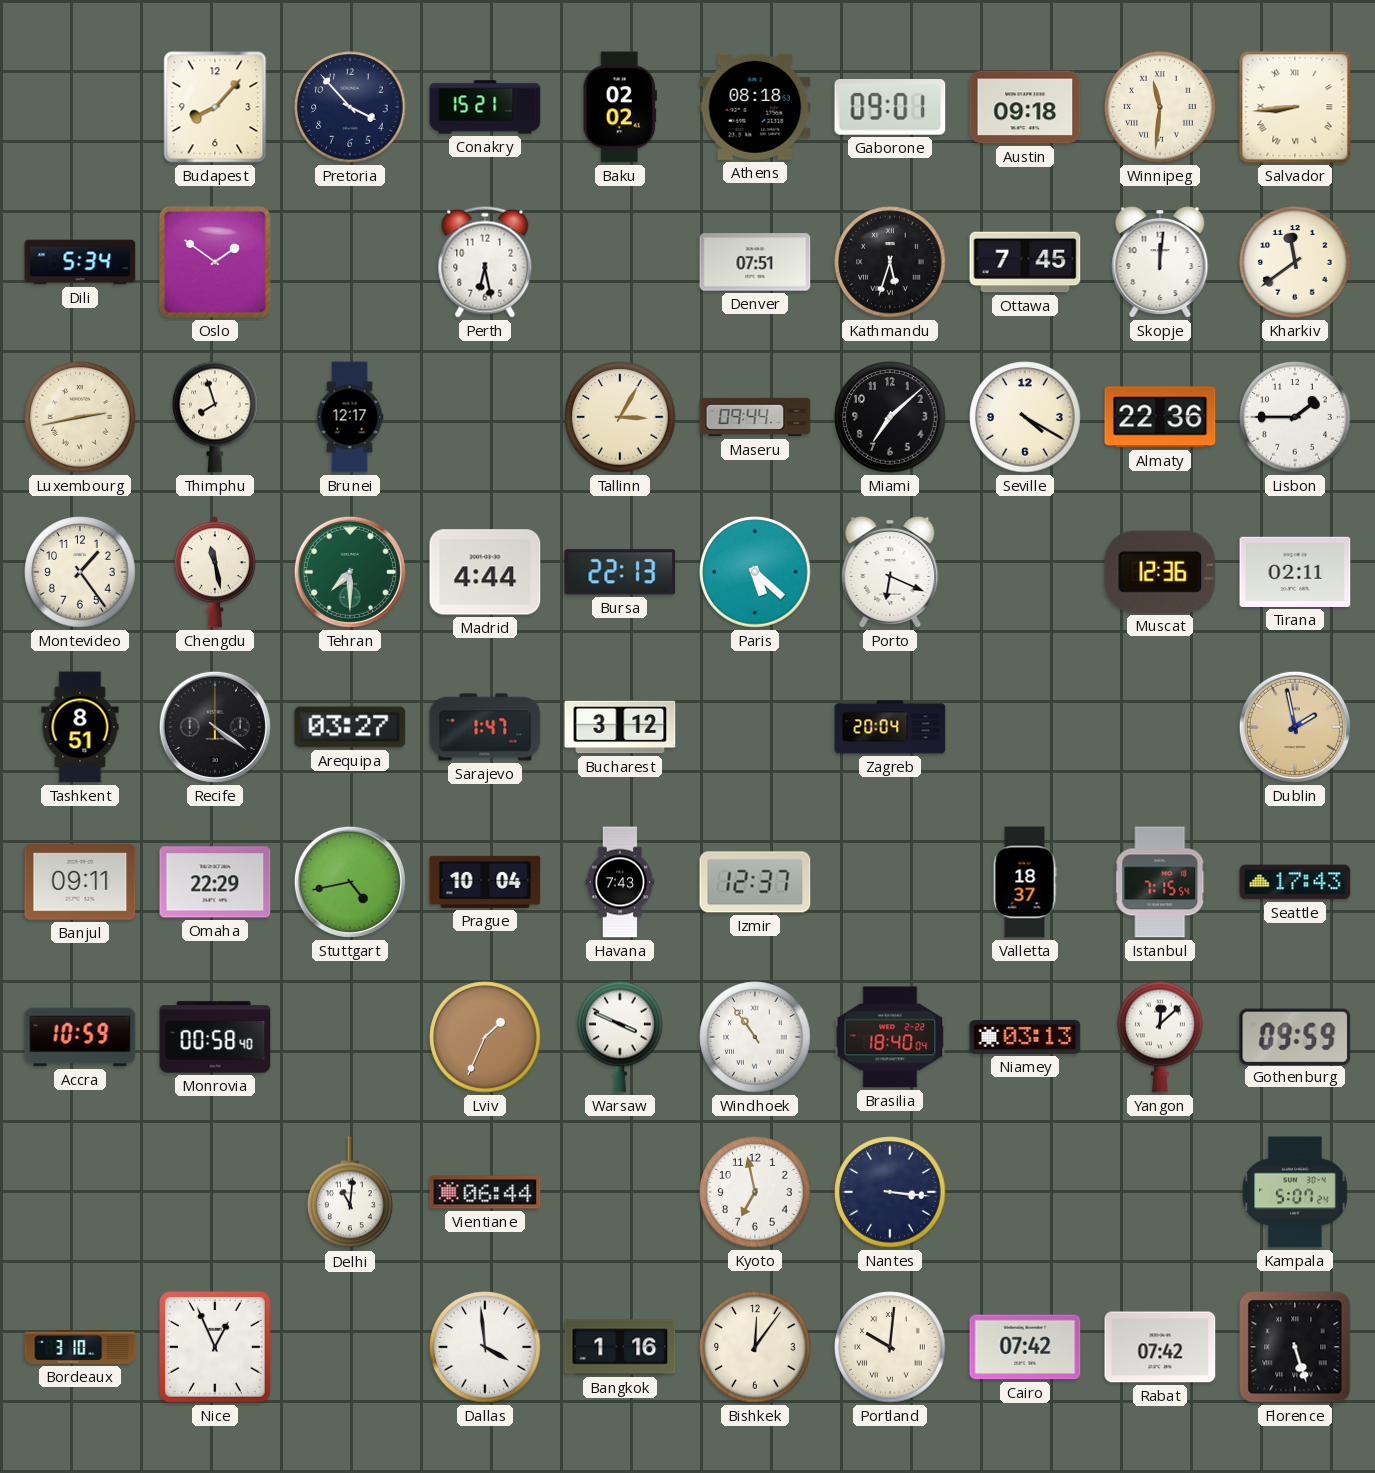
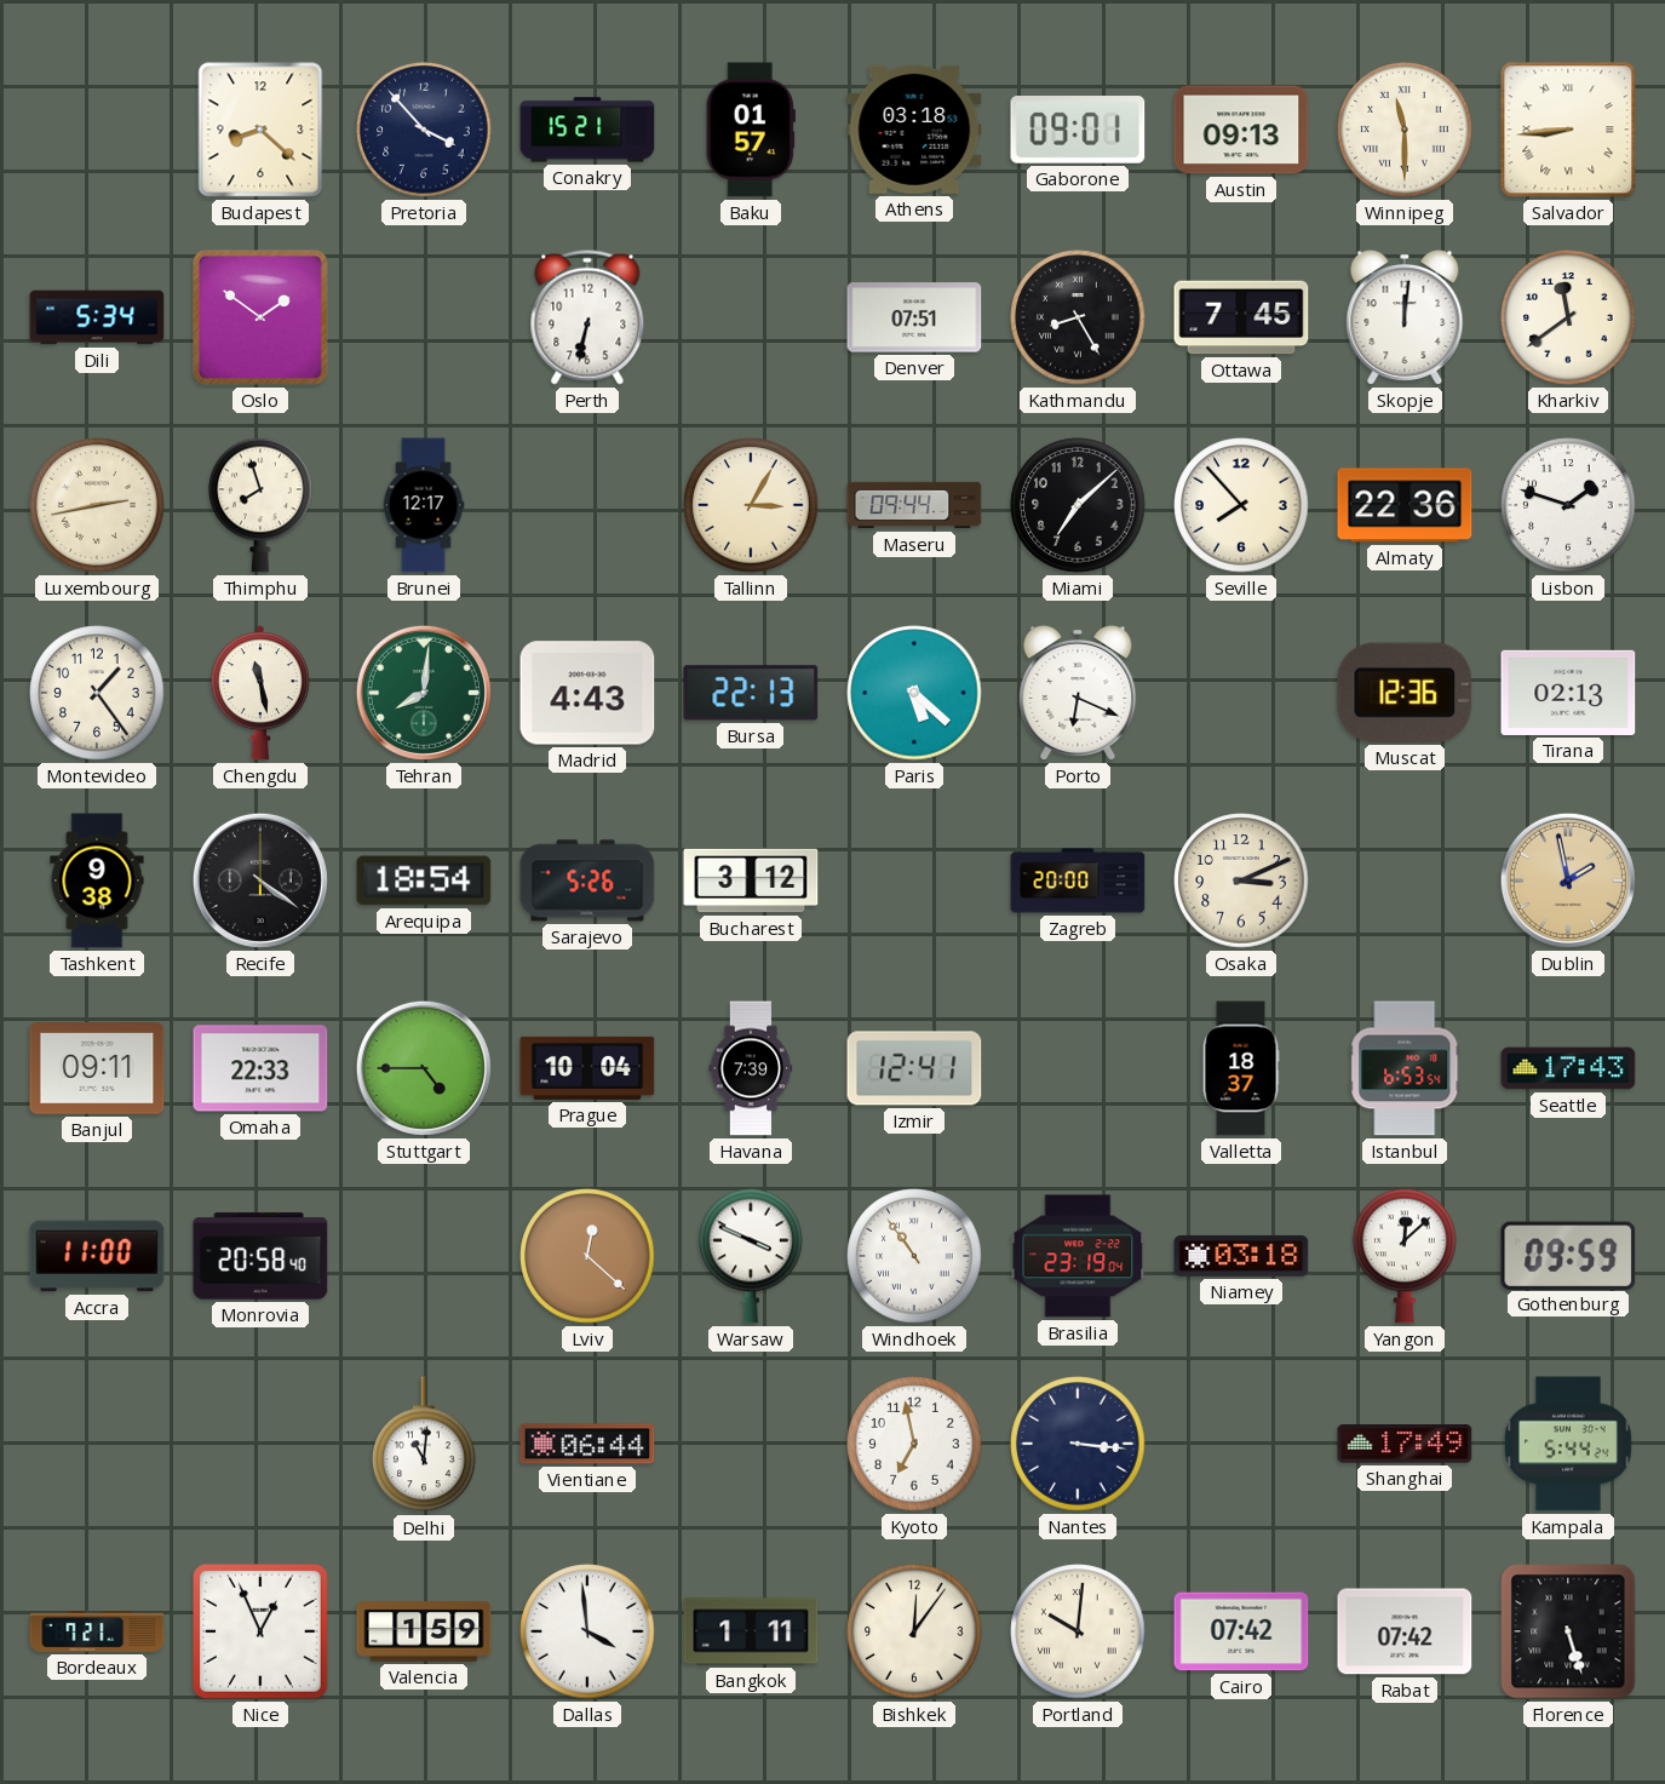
Budapest: 8:07 -> 8:22
Baku: 02:02 -> 01:57
Athens: 08:18 -> 03:18
Austin: 09:18 -> 09:13
Winnipeg: 11:31 -> 11:30
Perth: 6:28 -> 6:32
Kathmandu: 5:33 -> 8:25
Seville: 4:20 -> 7:53
Lisbon: 1:45 -> 1:48
Tehran: 7:30 -> 8:01
Madrid: 4:44 -> 4:43
Tirana: 02:11 -> 02:13
Tashkent: 8:51 -> 9:38
Arequipa: 03:27 -> 18:54
Sarajevo: 1:47 -> 5:26
Zagreb: 20:04 -> 20:00
Osaka: none -> 3:11
Omaha: 22:29 -> 22:33
Stuttgart: 4:43 -> 4:45
Havana: 7:43 -> 7:39
Izmir: 12:37 -> 12:41
Istanbul: 7:15 -> 6:53
Accra: 10:59 -> 11:00
Monrovia: 00:58 -> 20:58
Lviv: 1:34 -> 12:22
Brasilia: 18:40 -> 23:19
Niamey: 03:13 -> 03:18
Shanghai: none -> 17:49
Kampala: 5:07 -> 5:44
Bordeaux: 3:10 -> 7:21
Valencia: none -> 1:59
Bangkok: 1:16 -> 1:11
